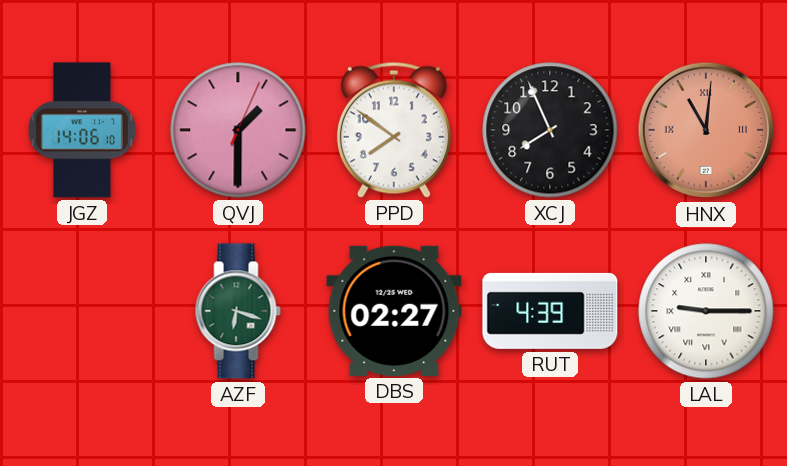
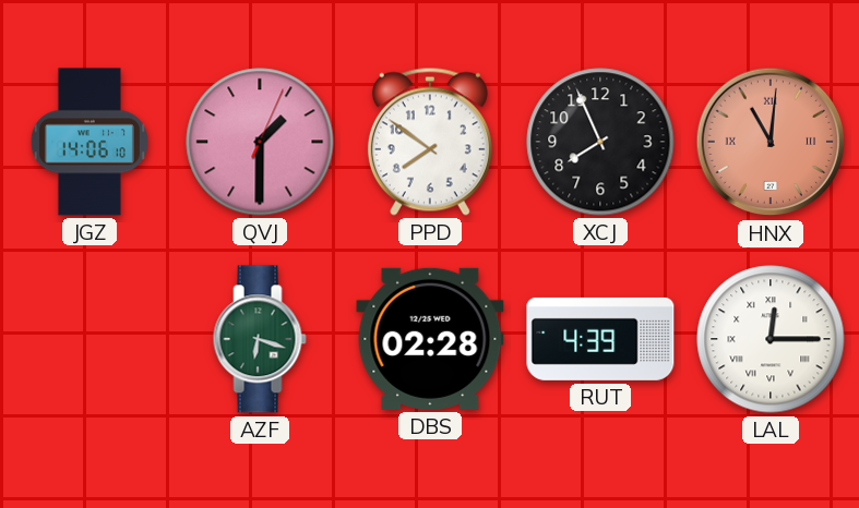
DBS: 02:27 -> 02:28
LAL: 9:15 -> 12:15
